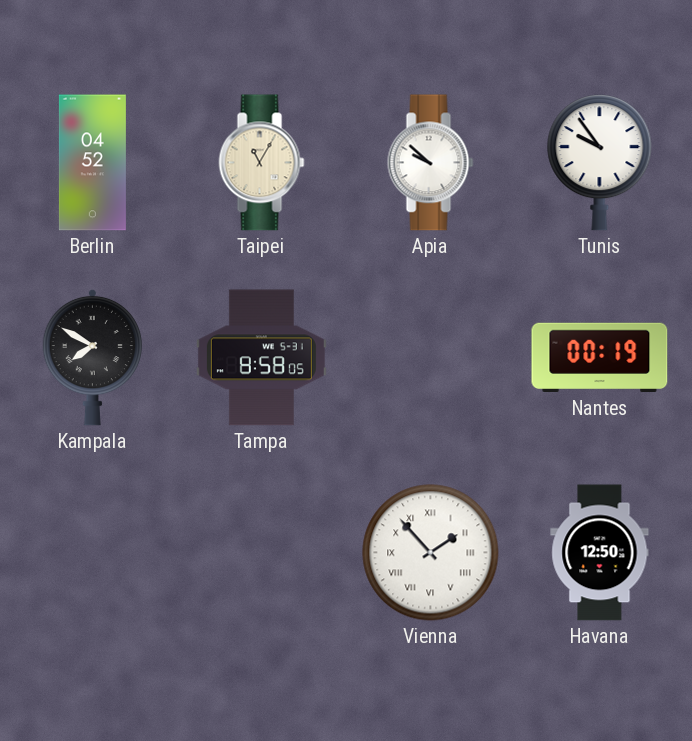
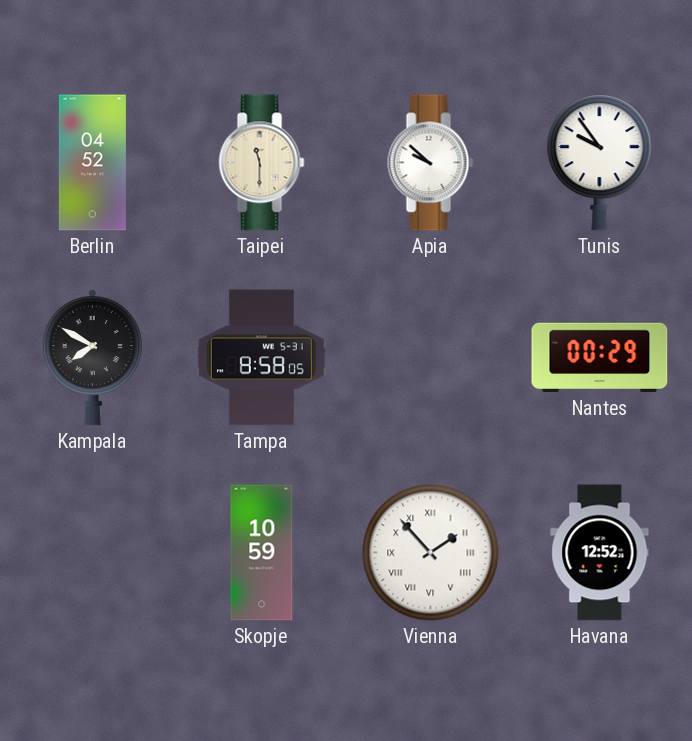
Taipei: 11:05 -> 11:30
Nantes: 00:19 -> 00:29
Skopje: none -> 10:59
Havana: 12:50 -> 12:52
